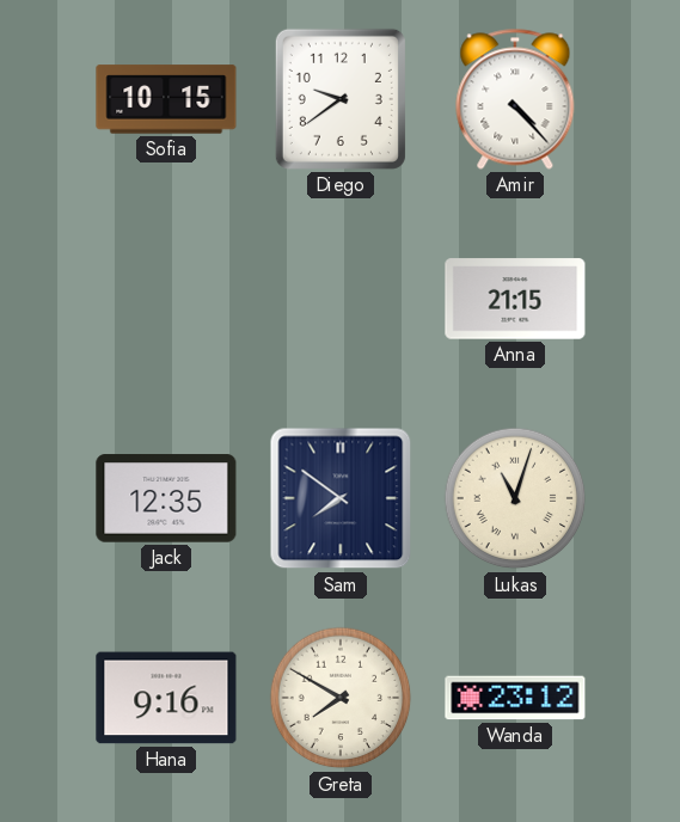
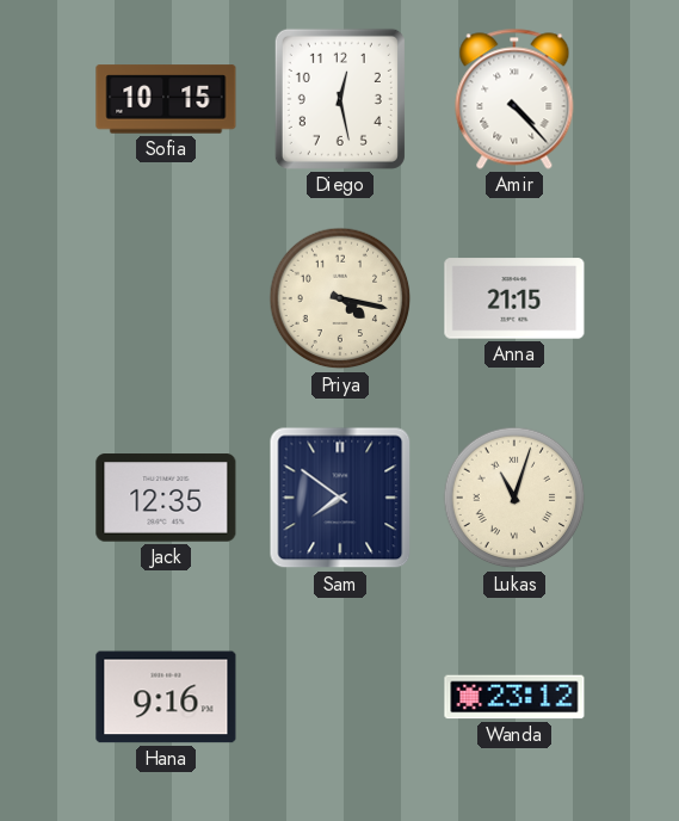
Diego: 9:39 -> 12:28
Priya: none -> 4:17
Greta: 7:50 -> none
